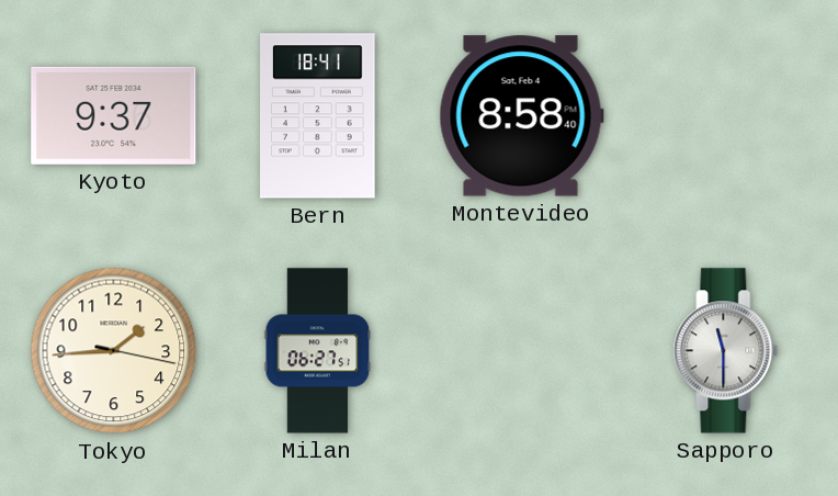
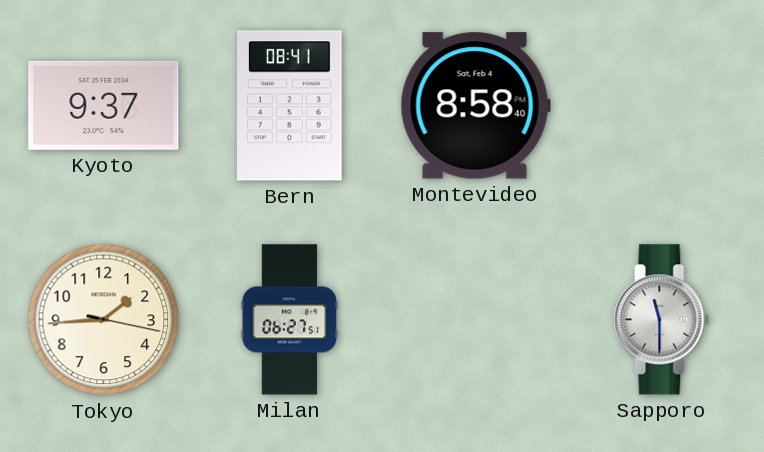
Bern: 18:41 -> 08:41
